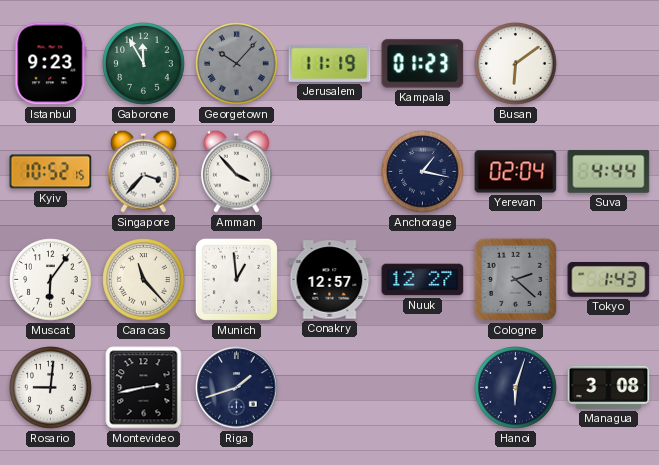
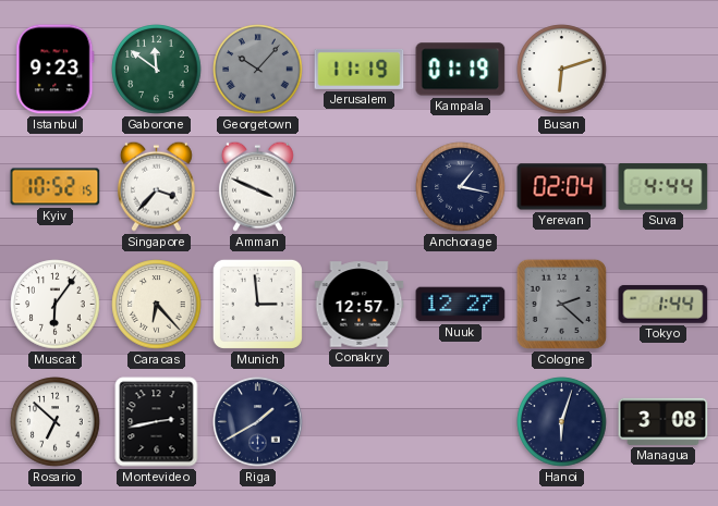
Gaborone: 11:55 -> 11:51
Kampala: 01:23 -> 01:19
Busan: 6:09 -> 6:12
Amman: 3:53 -> 3:49
Caracas: 11:23 -> 6:23
Munich: 12:59 -> 2:59
Tokyo: 1:43 -> 1:44
Rosario: 9:01 -> 6:52
Riga: 1:42 -> 1:40
